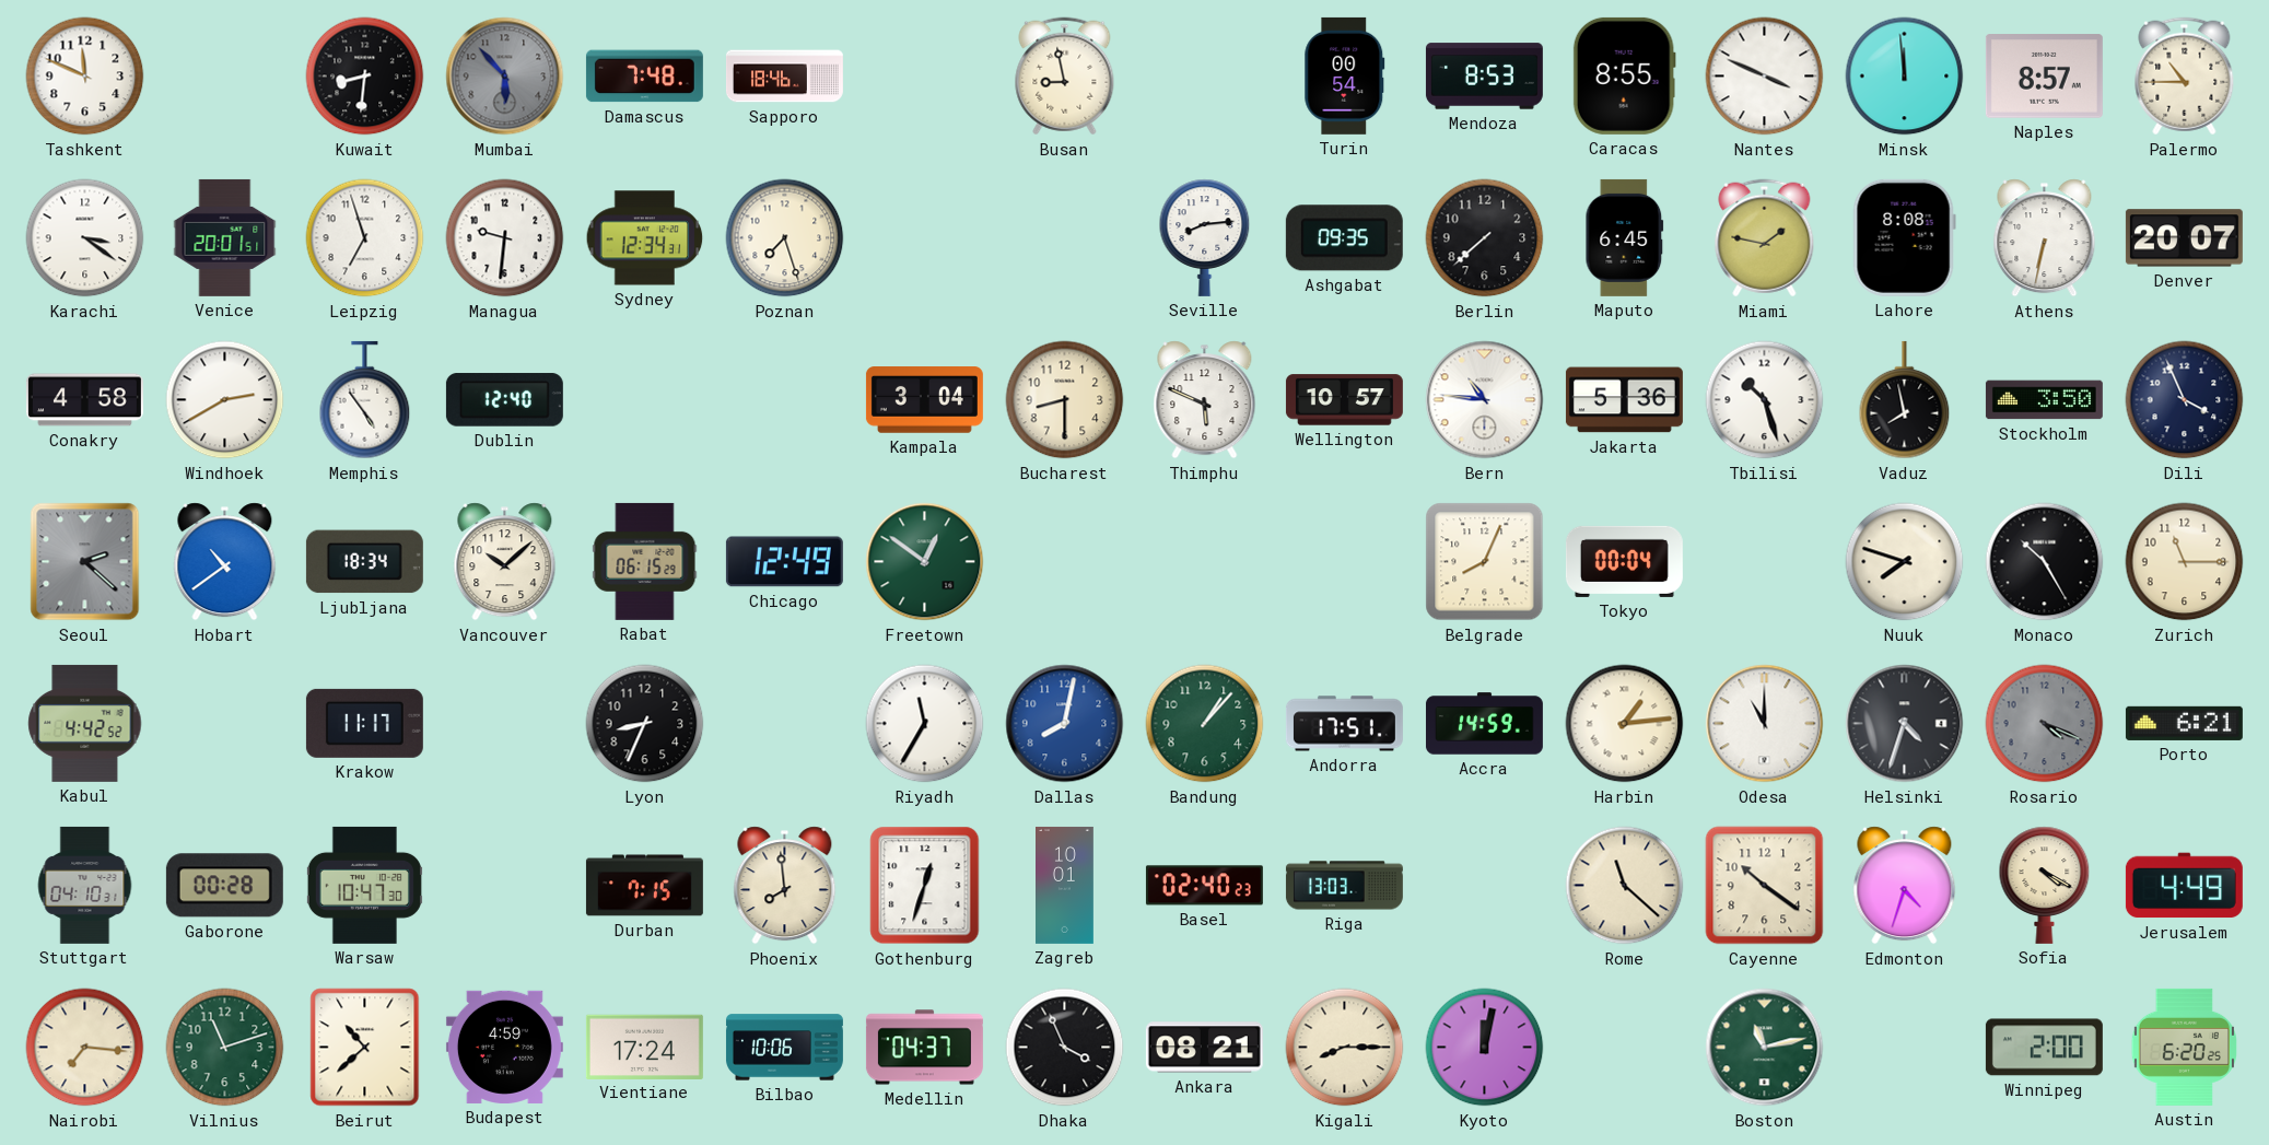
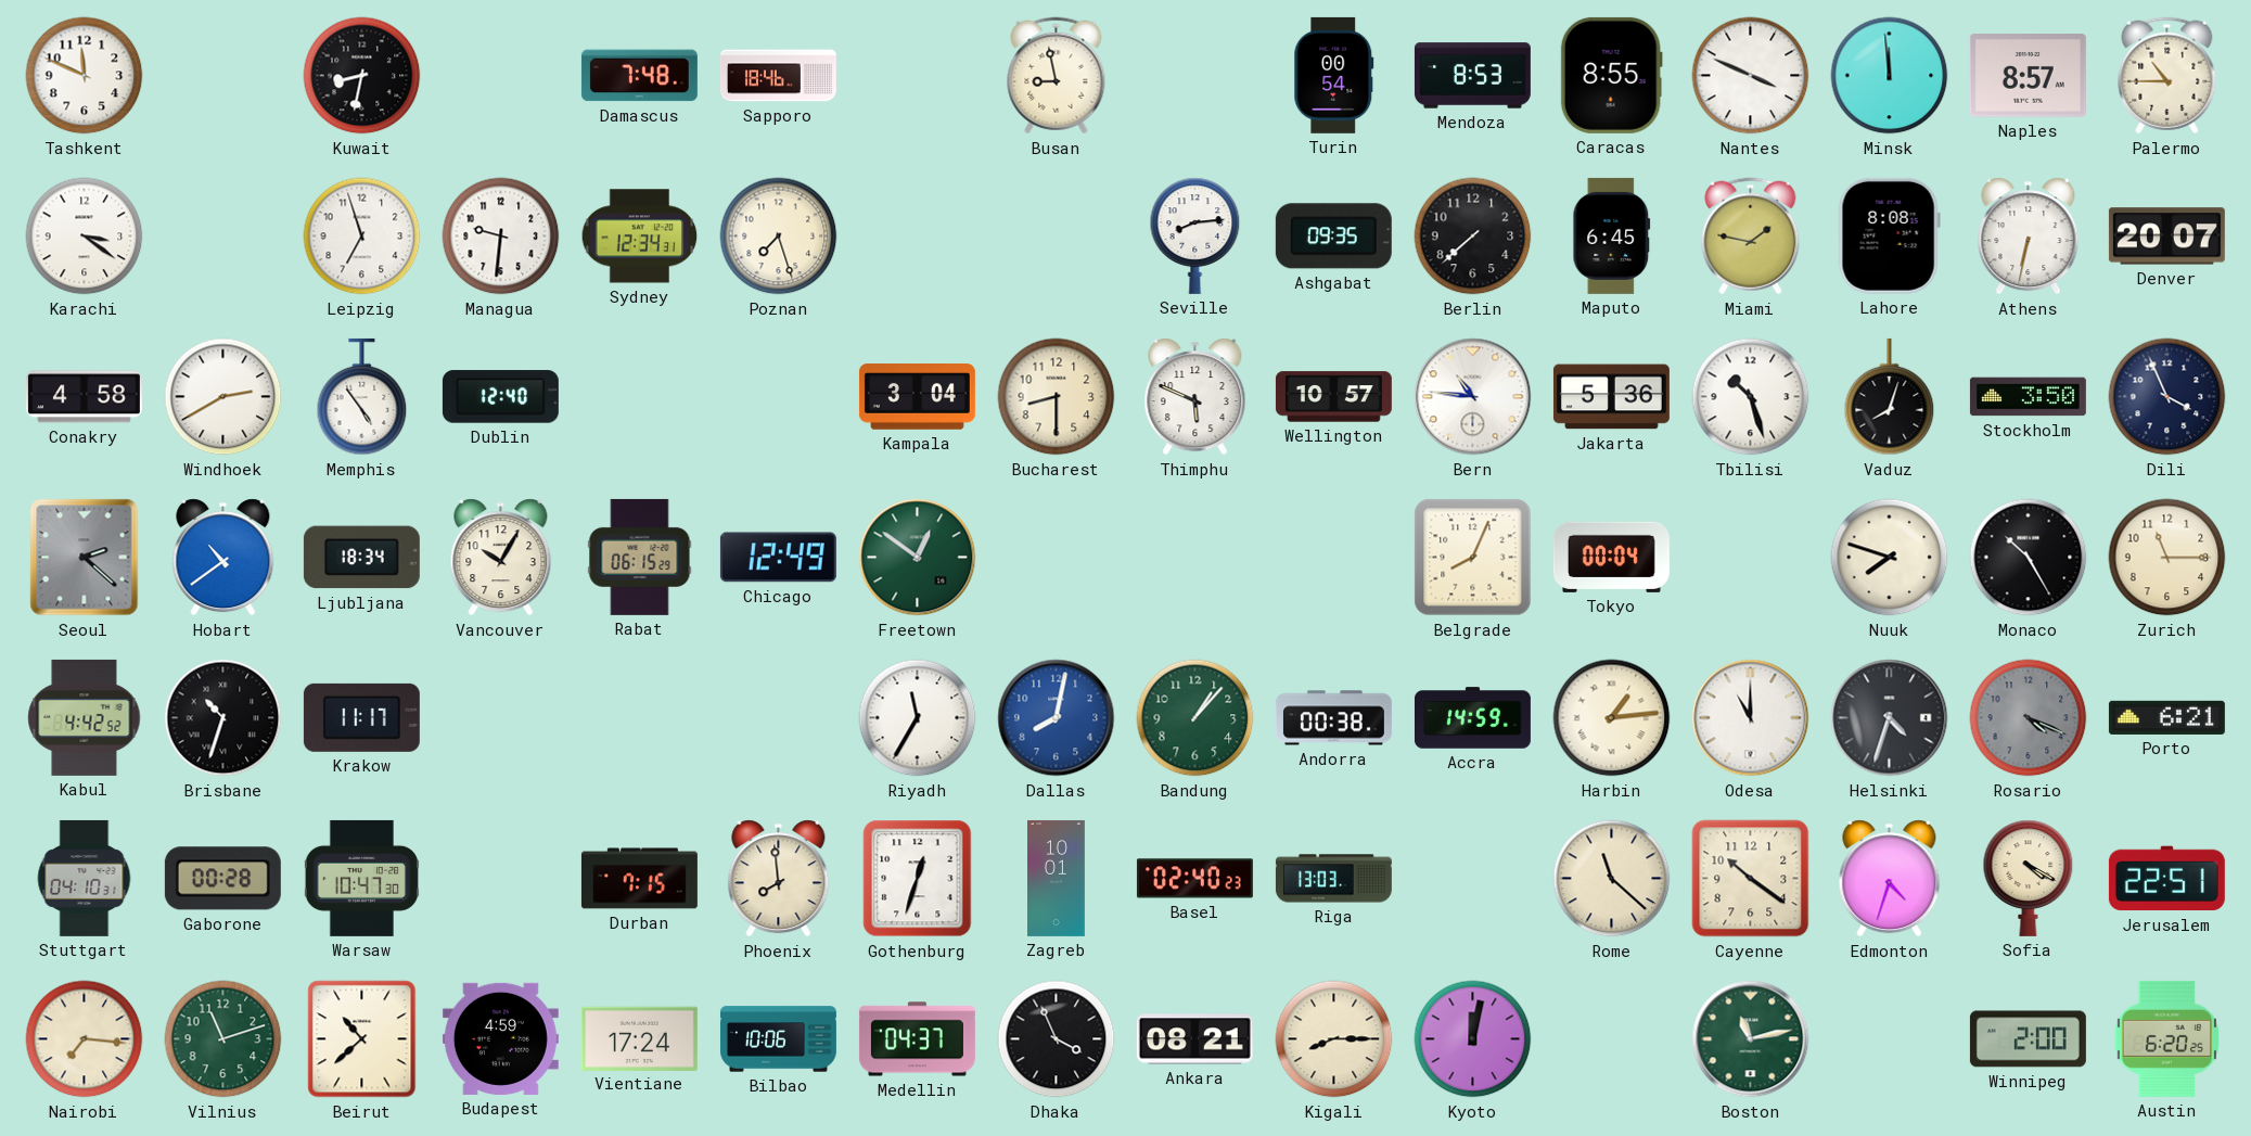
Kuwait: 8:31 -> 8:32
Mumbai: 5:53 -> none
Venice: 20:01 -> none
Vaduz: 7:58 -> 8:03
Vancouver: 10:08 -> 10:05
Brisbane: none -> 10:33
Lyon: 8:34 -> none
Andorra: 17:51 -> 00:38
Jerusalem: 4:49 -> 22:51
